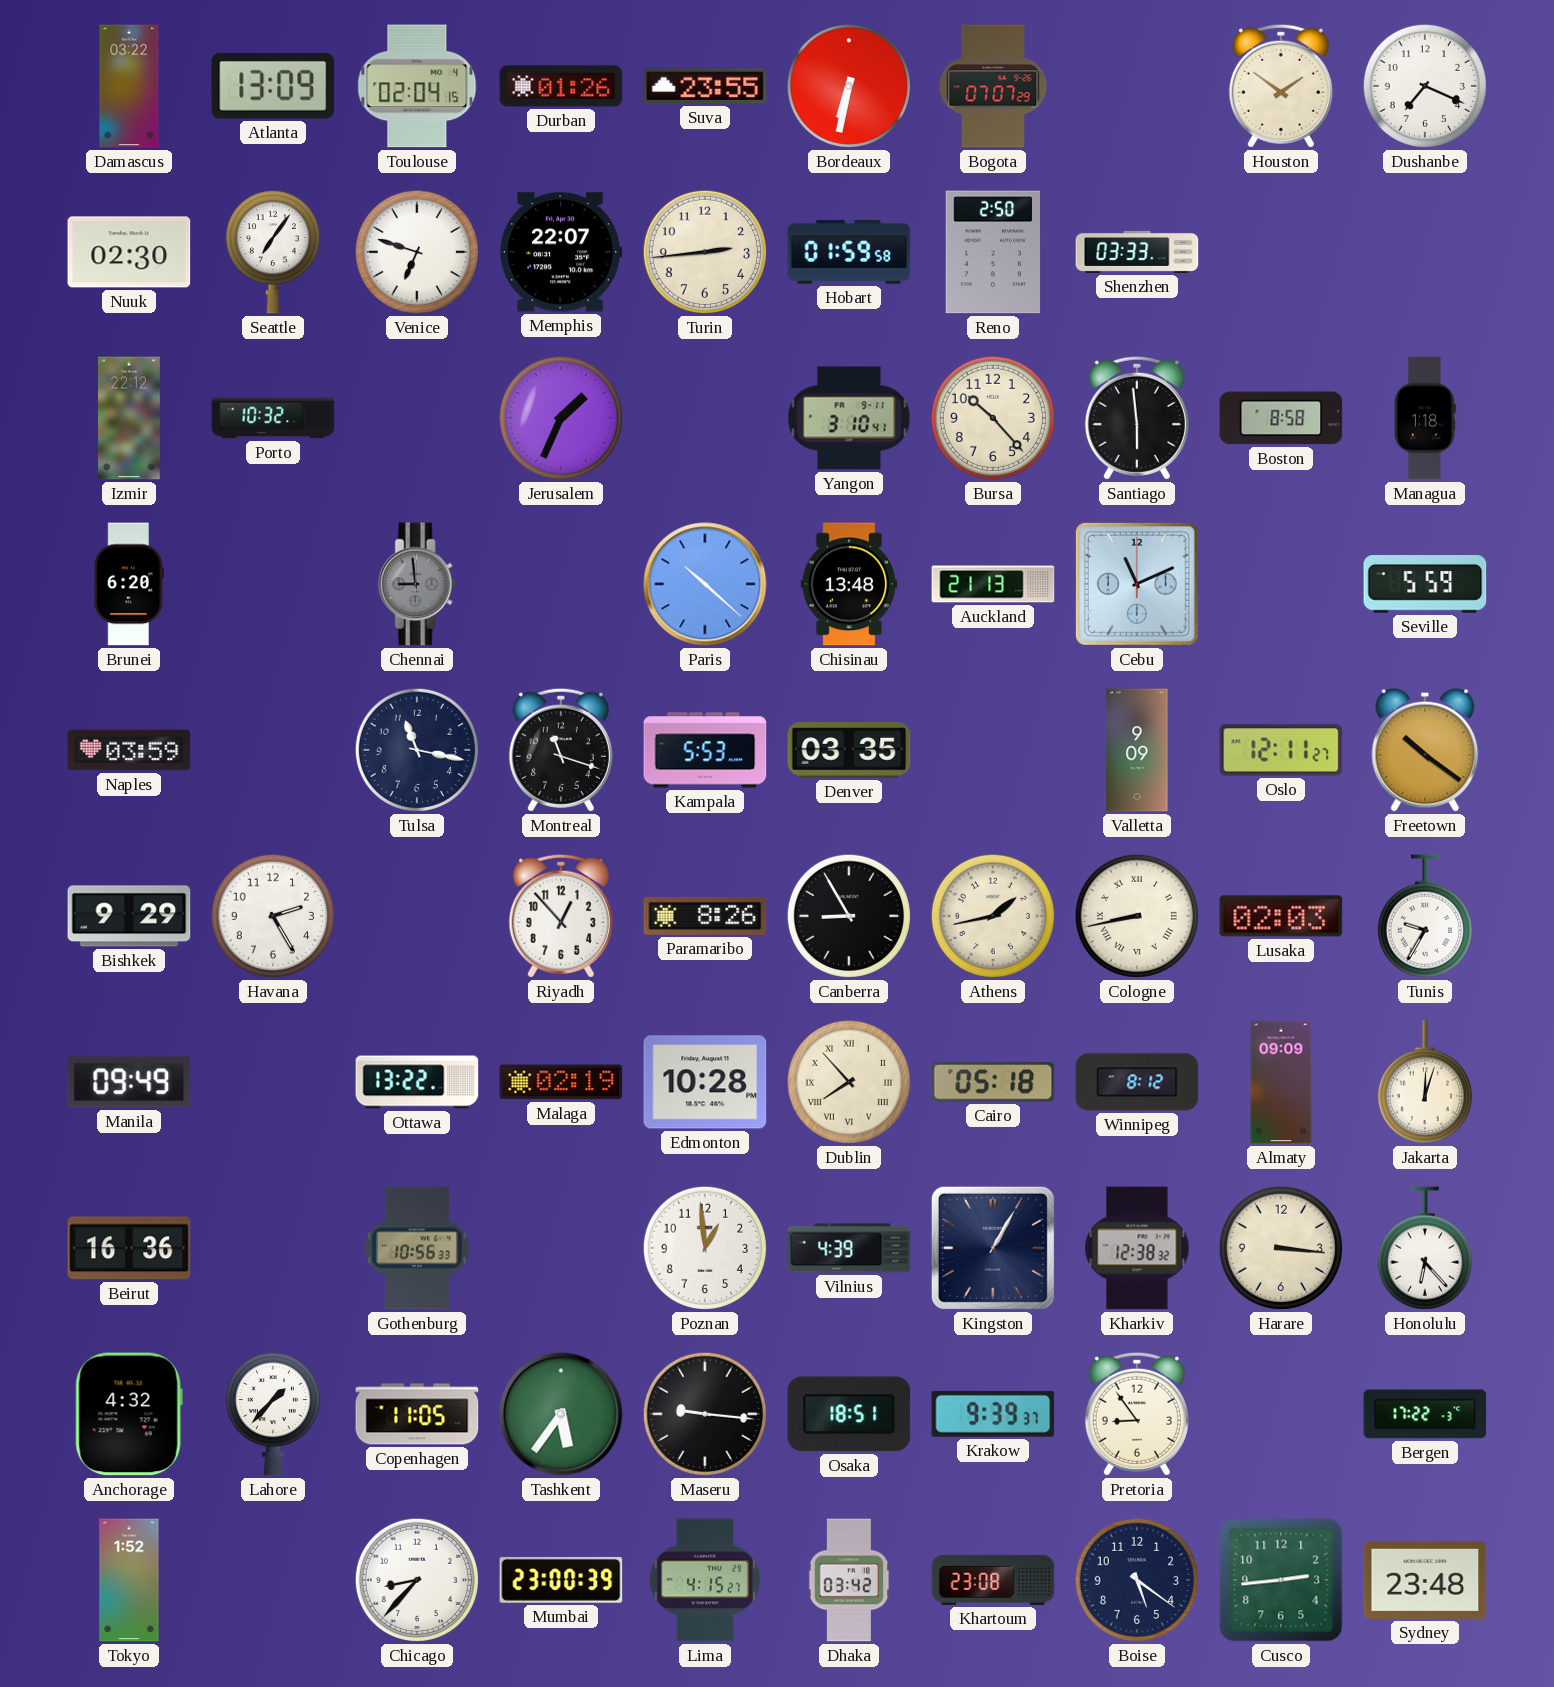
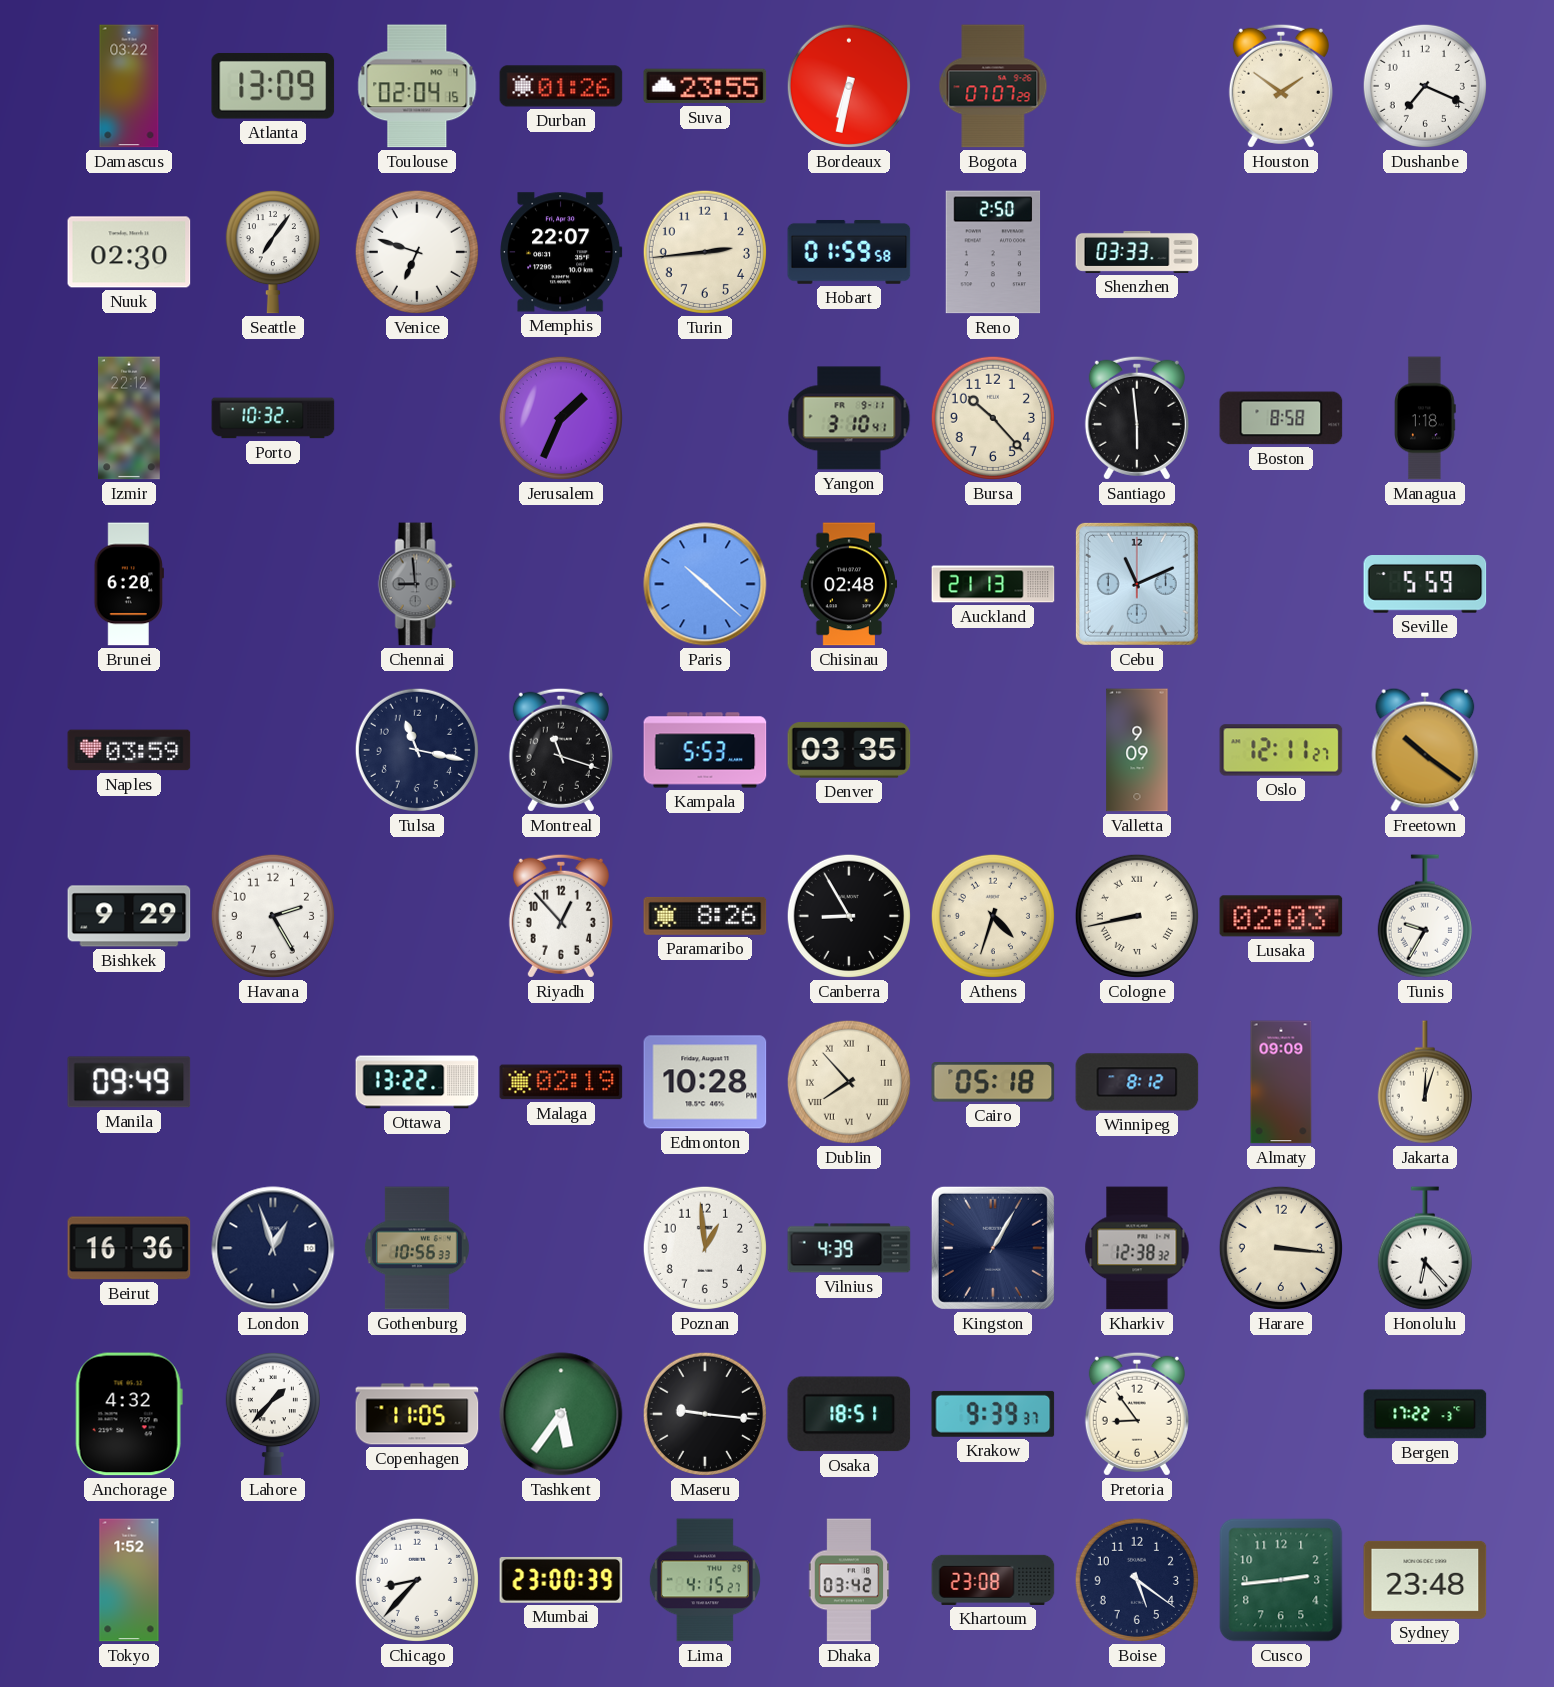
Chisinau: 13:48 -> 02:48
Athens: 1:43 -> 4:33
London: none -> 12:57
